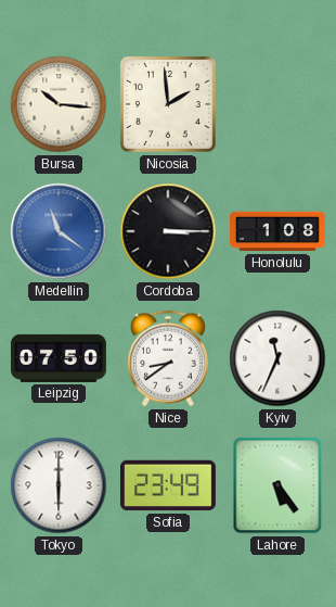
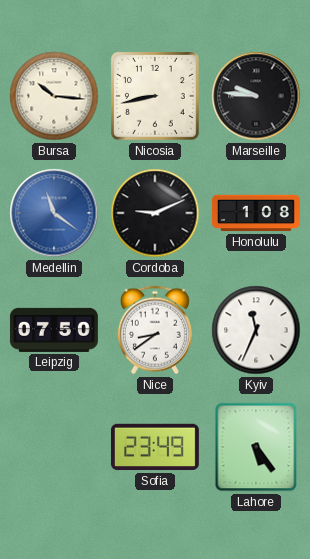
Nicosia: 1:59 -> 8:43
Marseille: none -> 9:46
Cordoba: 3:15 -> 9:11
Tokyo: 6:00 -> none
